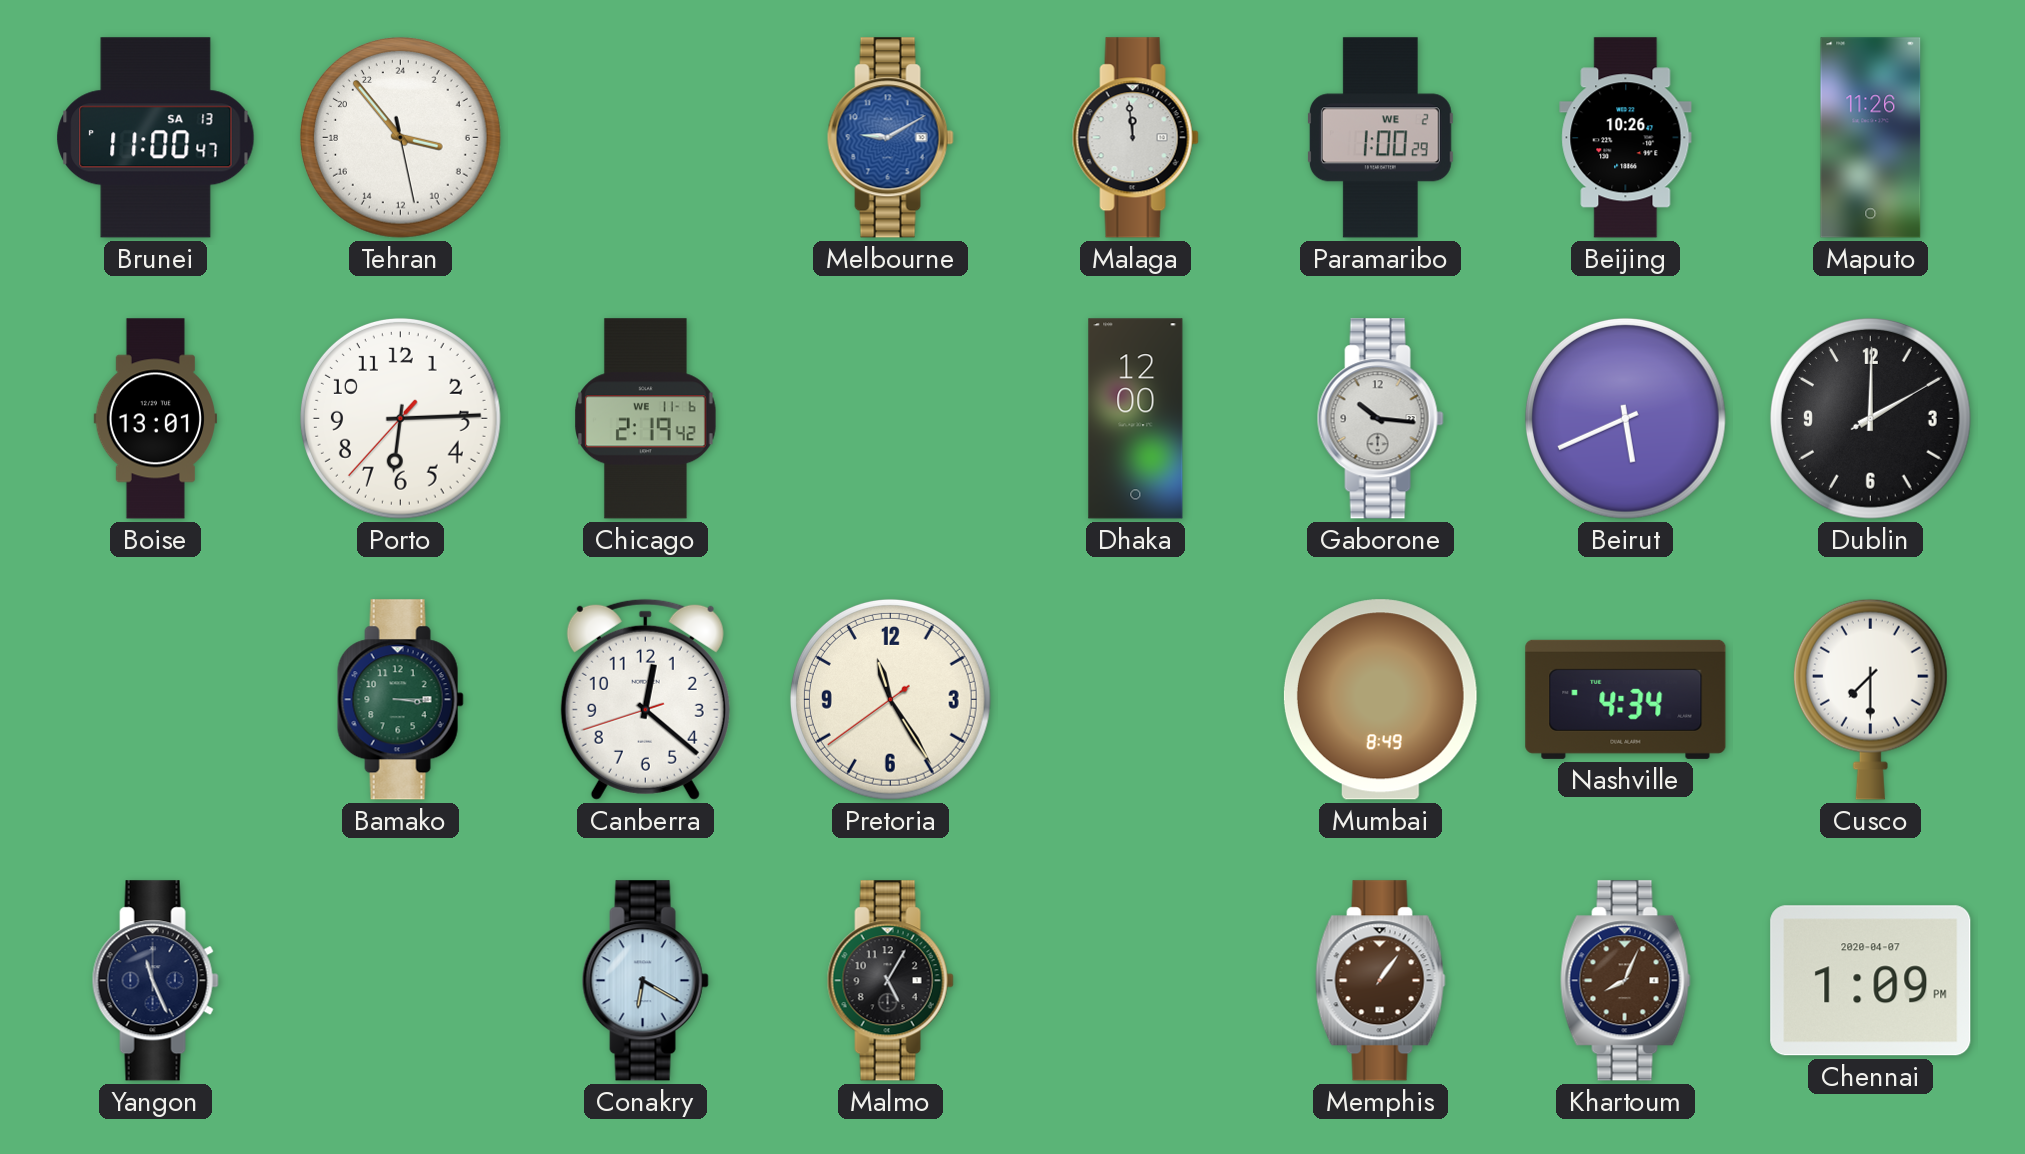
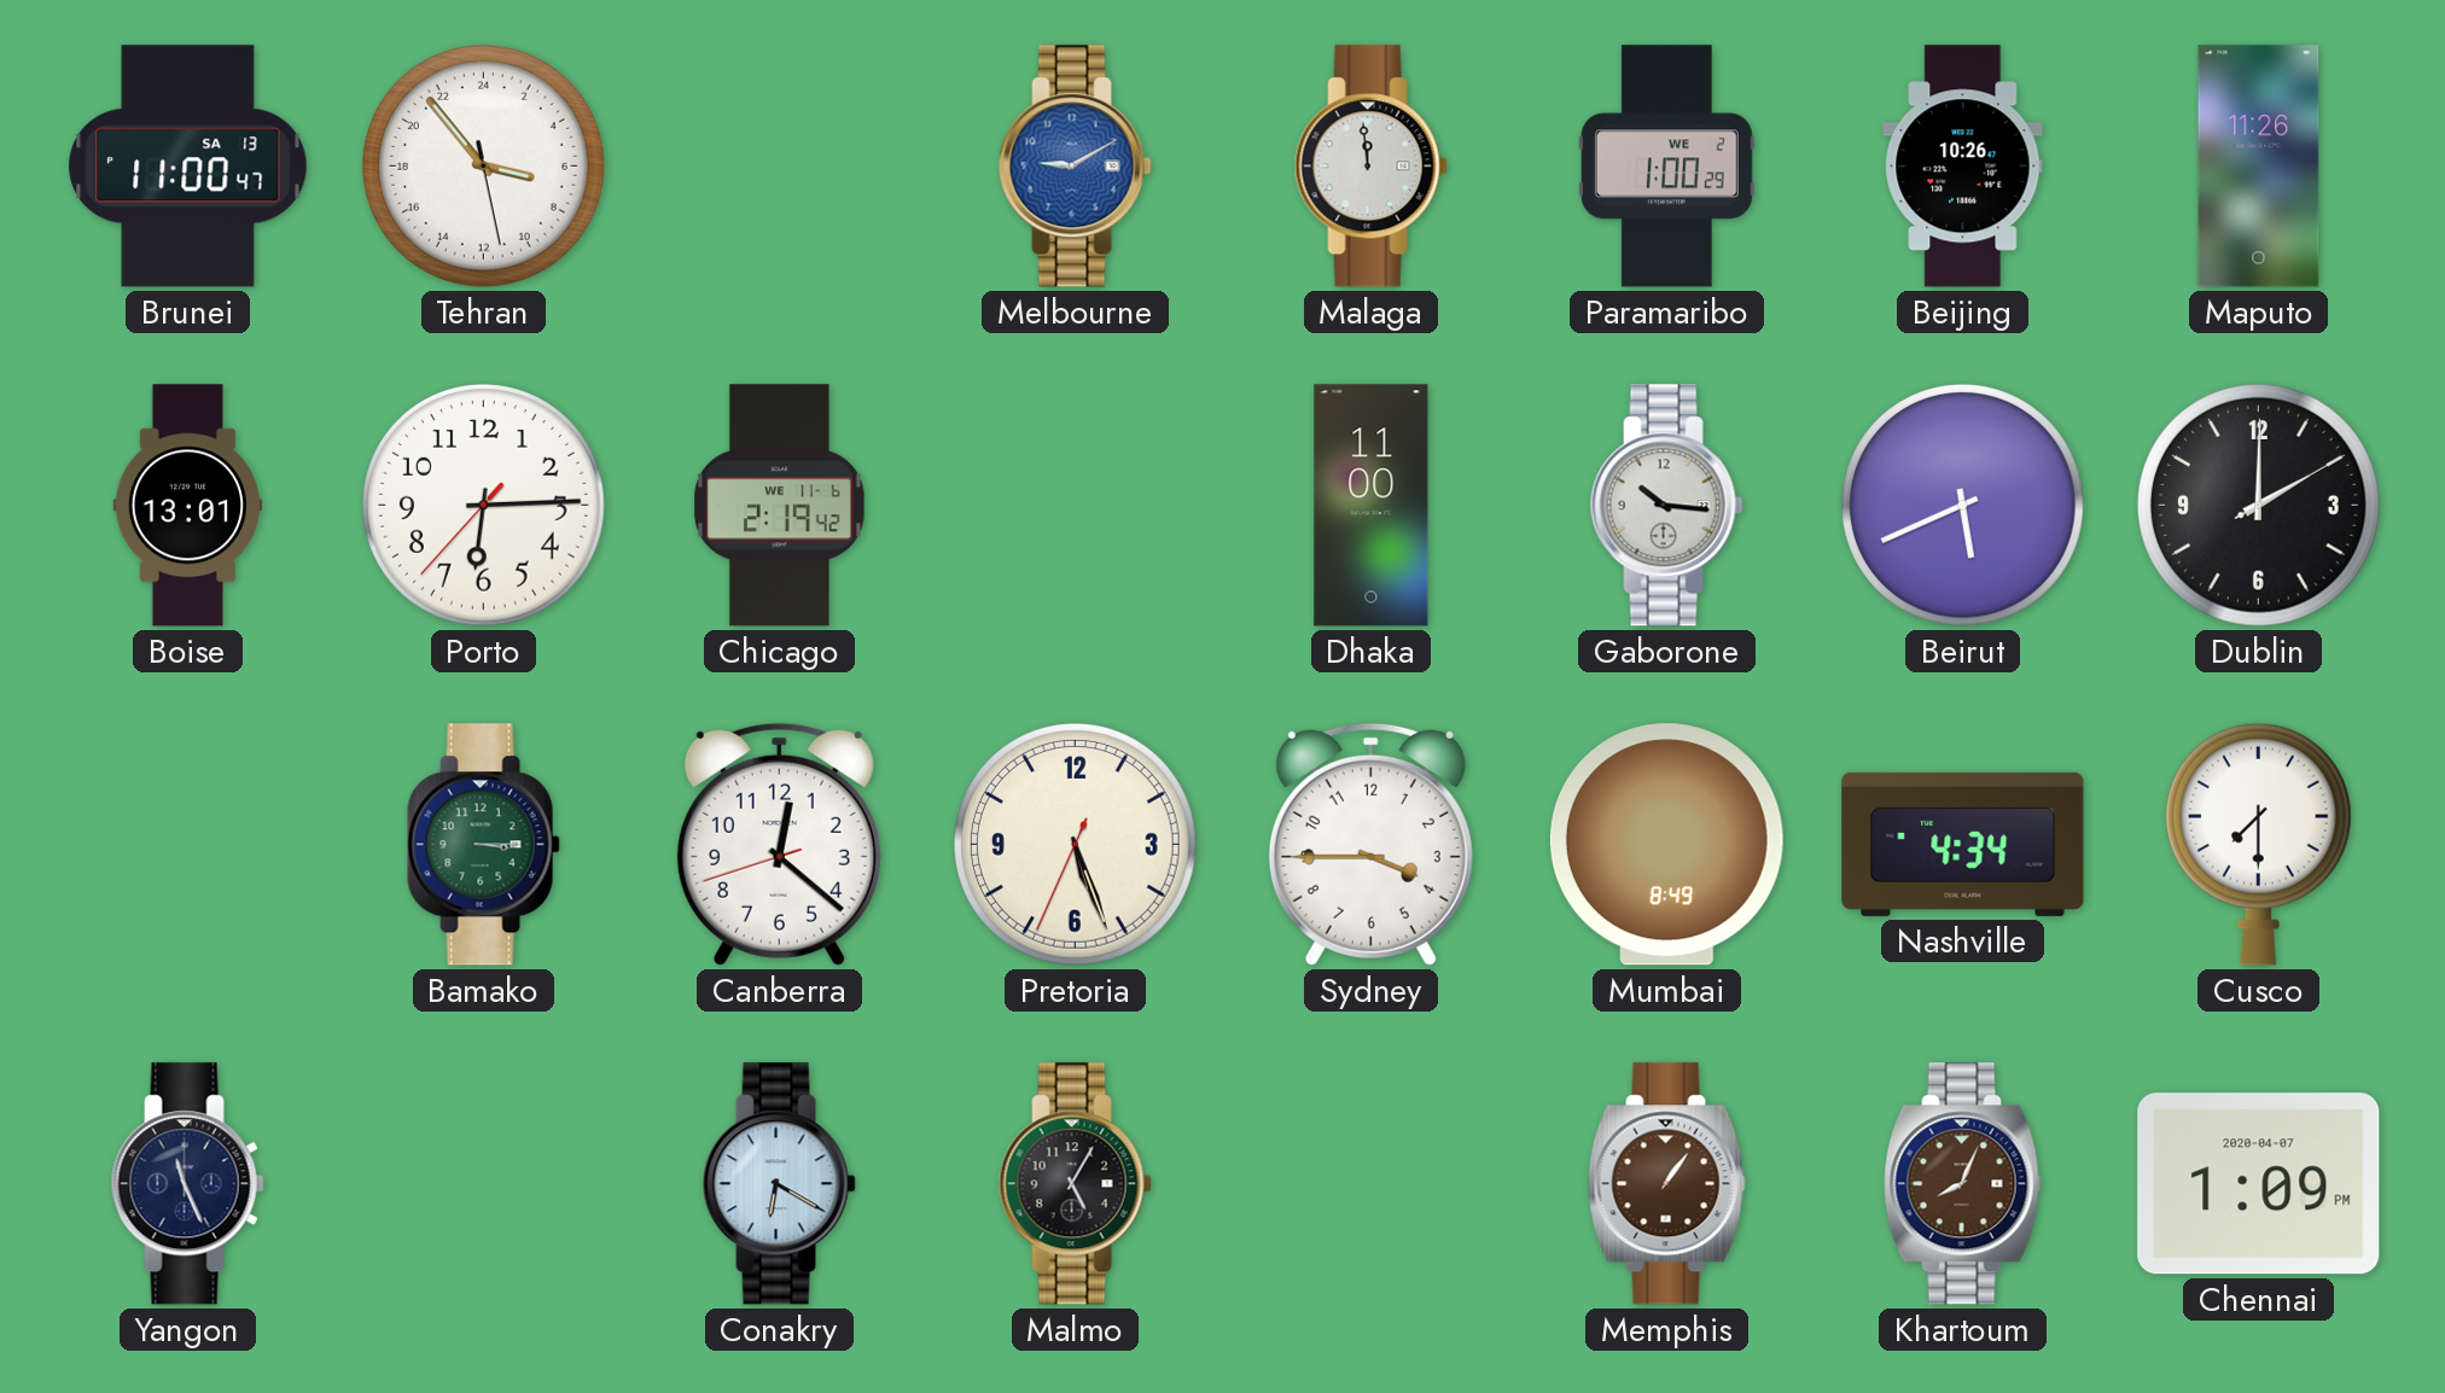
Dhaka: 12:00 -> 11:00
Pretoria: 11:24 -> 5:26
Sydney: none -> 3:45
